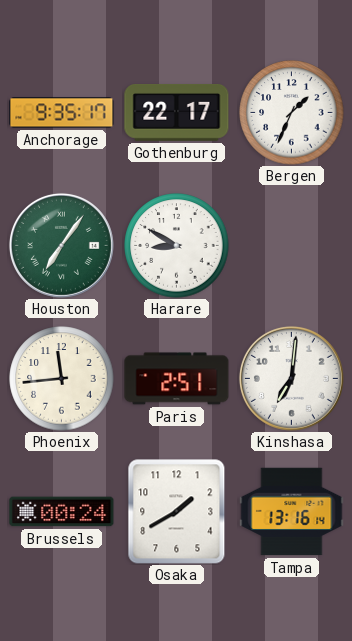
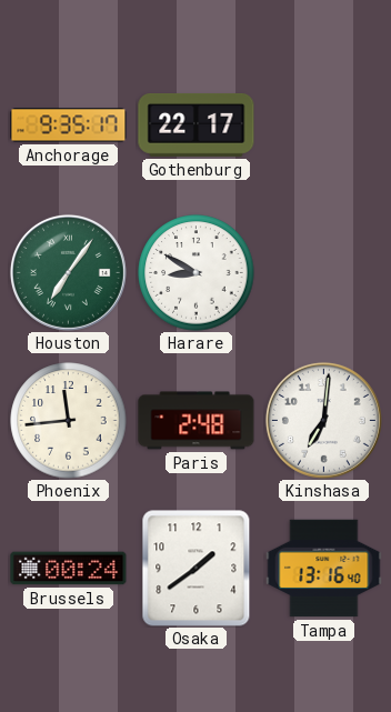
Bergen: 1:34 -> none
Paris: 2:51 -> 2:48
Osaka: 1:40 -> 1:39
Tampa: 13:16:14 -> 13:16:40
